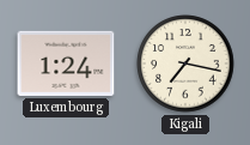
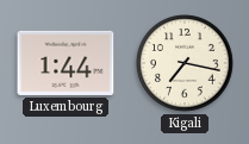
Luxembourg: 1:24 -> 1:44
